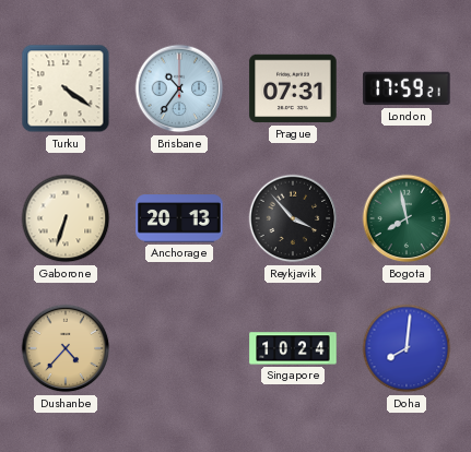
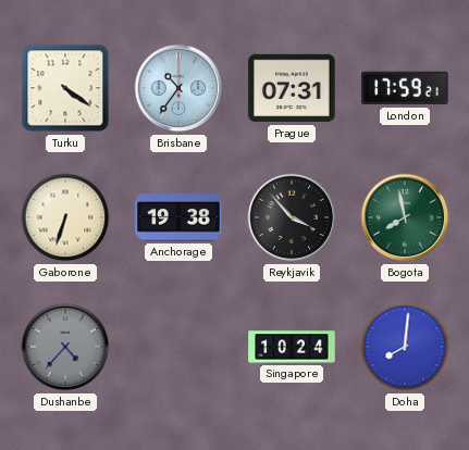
Anchorage: 20:13 -> 19:38
Dushanbe dial: champagne -> grey
